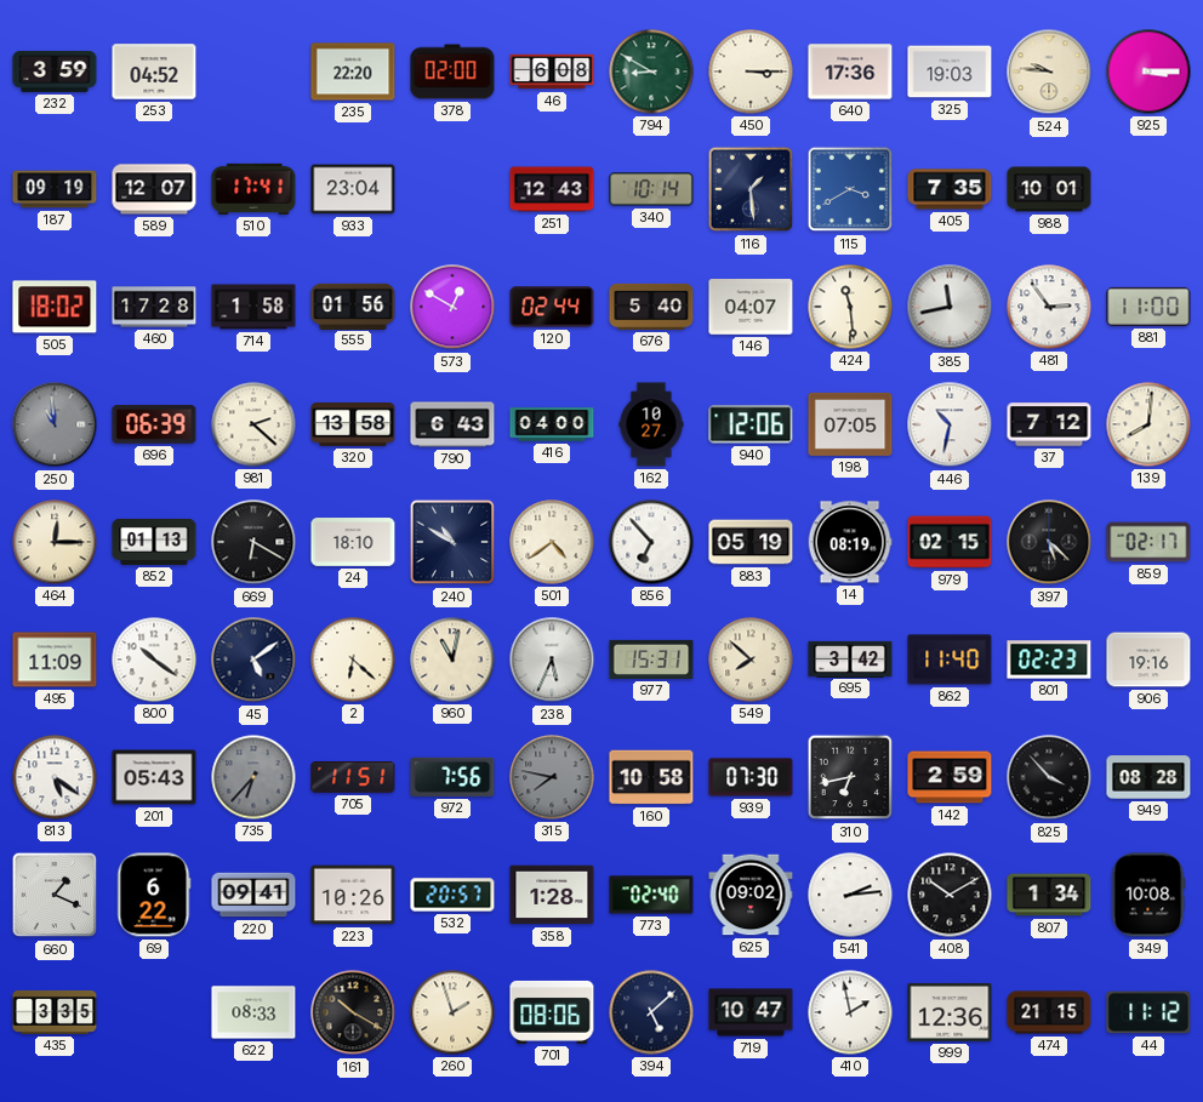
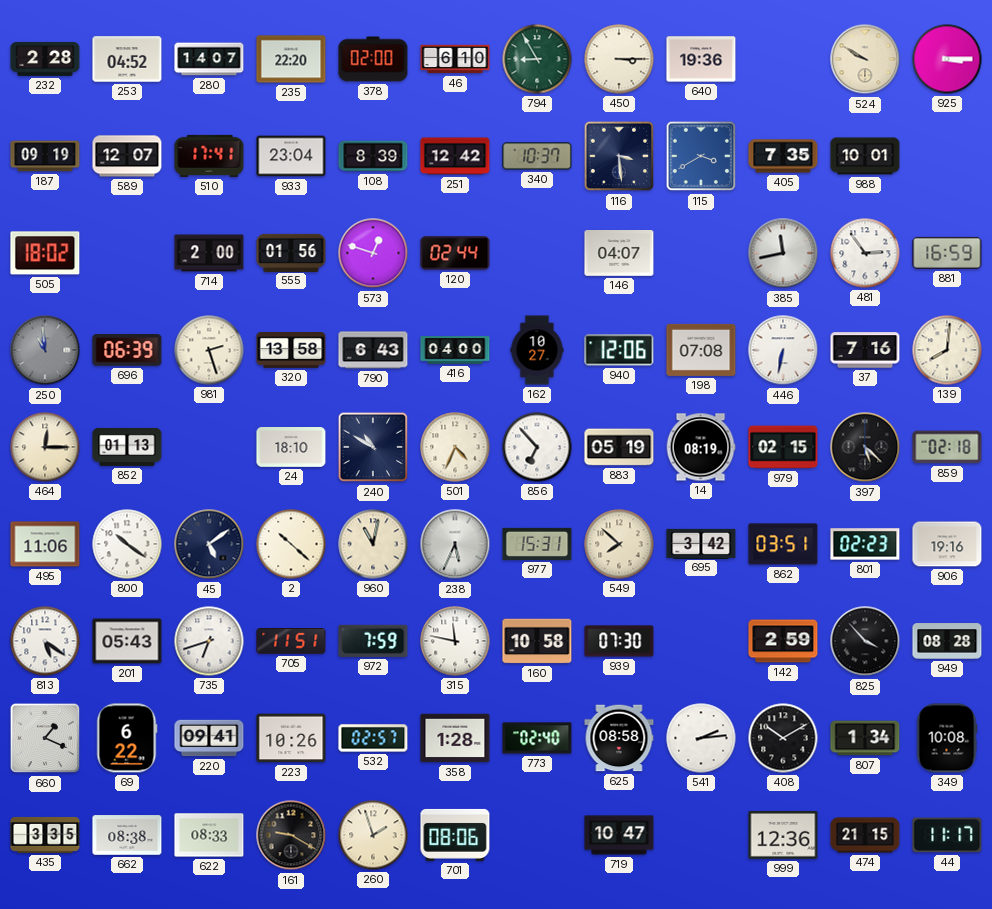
232: 3:59 -> 2:28
280: none -> 14:07
46: 6:08 -> 6:10
794: 8:50 -> 8:55
640: 17:36 -> 19:36
325: 19:03 -> none
524: 9:46 -> 9:50
108: none -> 8:39
251: 12:43 -> 12:42
340: 10:14 -> 10:37
116: 1:29 -> 3:29
460: 17:28 -> none
714: 1:58 -> 2:00
573: 12:50 -> 12:48
676: 5:40 -> none
424: 11:29 -> none
881: 11:00 -> 16:59
981: 2:22 -> 2:27
198: 07:05 -> 07:08
446: 10:32 -> 6:32
37: 7:12 -> 7:16
669: 6:20 -> none
501: 4:39 -> 4:34
859: 02:17 -> 02:18
495: 11:09 -> 11:06
2: 6:22 -> 10:22
862: 11:40 -> 03:51
735: 6:37 -> 6:42
735 dial: grey -> white
972: 7:56 -> 7:59
315: 7:47 -> 11:47
315 dial: grey -> white
310: 6:43 -> none
532: 20:57 -> 02:57
625: 09:02 -> 08:58
662: none -> 08:38
161: 10:20 -> 9:20
394: 5:08 -> none
410: 1:58 -> none
44: 11:12 -> 11:17
